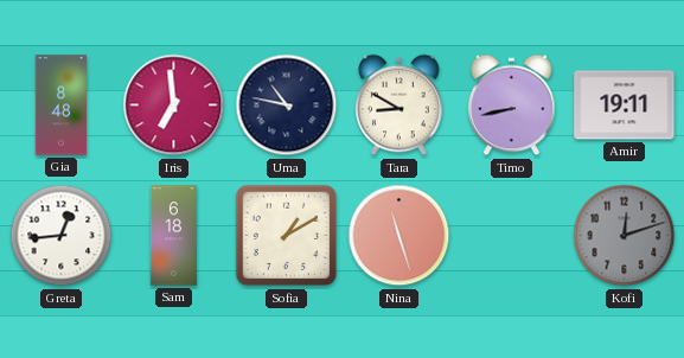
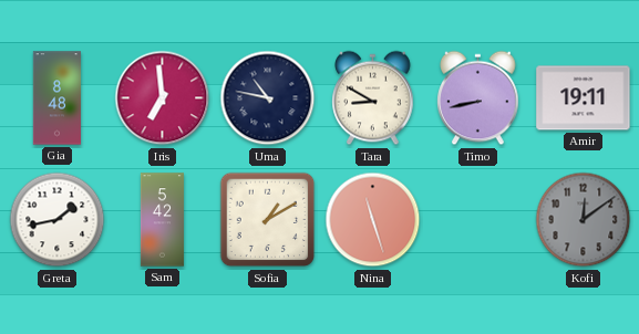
Greta: 12:44 -> 1:43
Sam: 6:18 -> 5:42
Kofi: 12:12 -> 12:09
